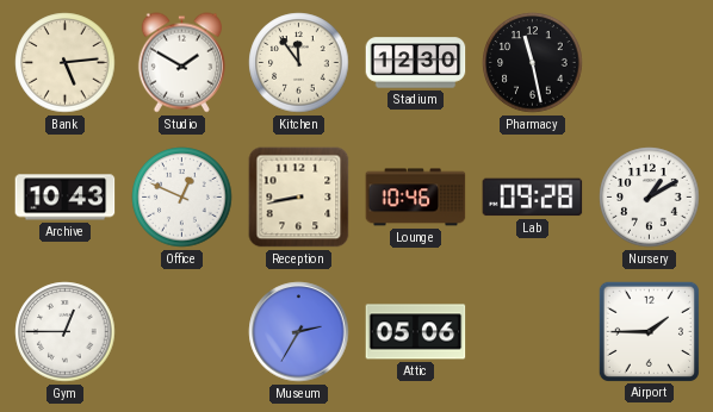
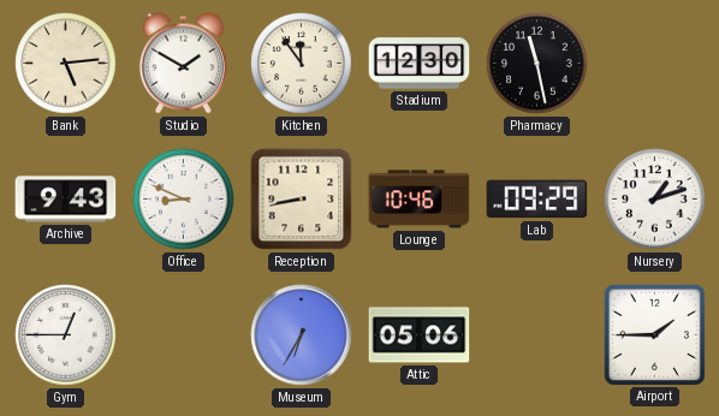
Archive: 10:43 -> 9:43
Office: 12:49 -> 8:49
Lab: 09:28 -> 09:29
Nursery: 1:10 -> 1:12
Museum: 2:35 -> 6:35
